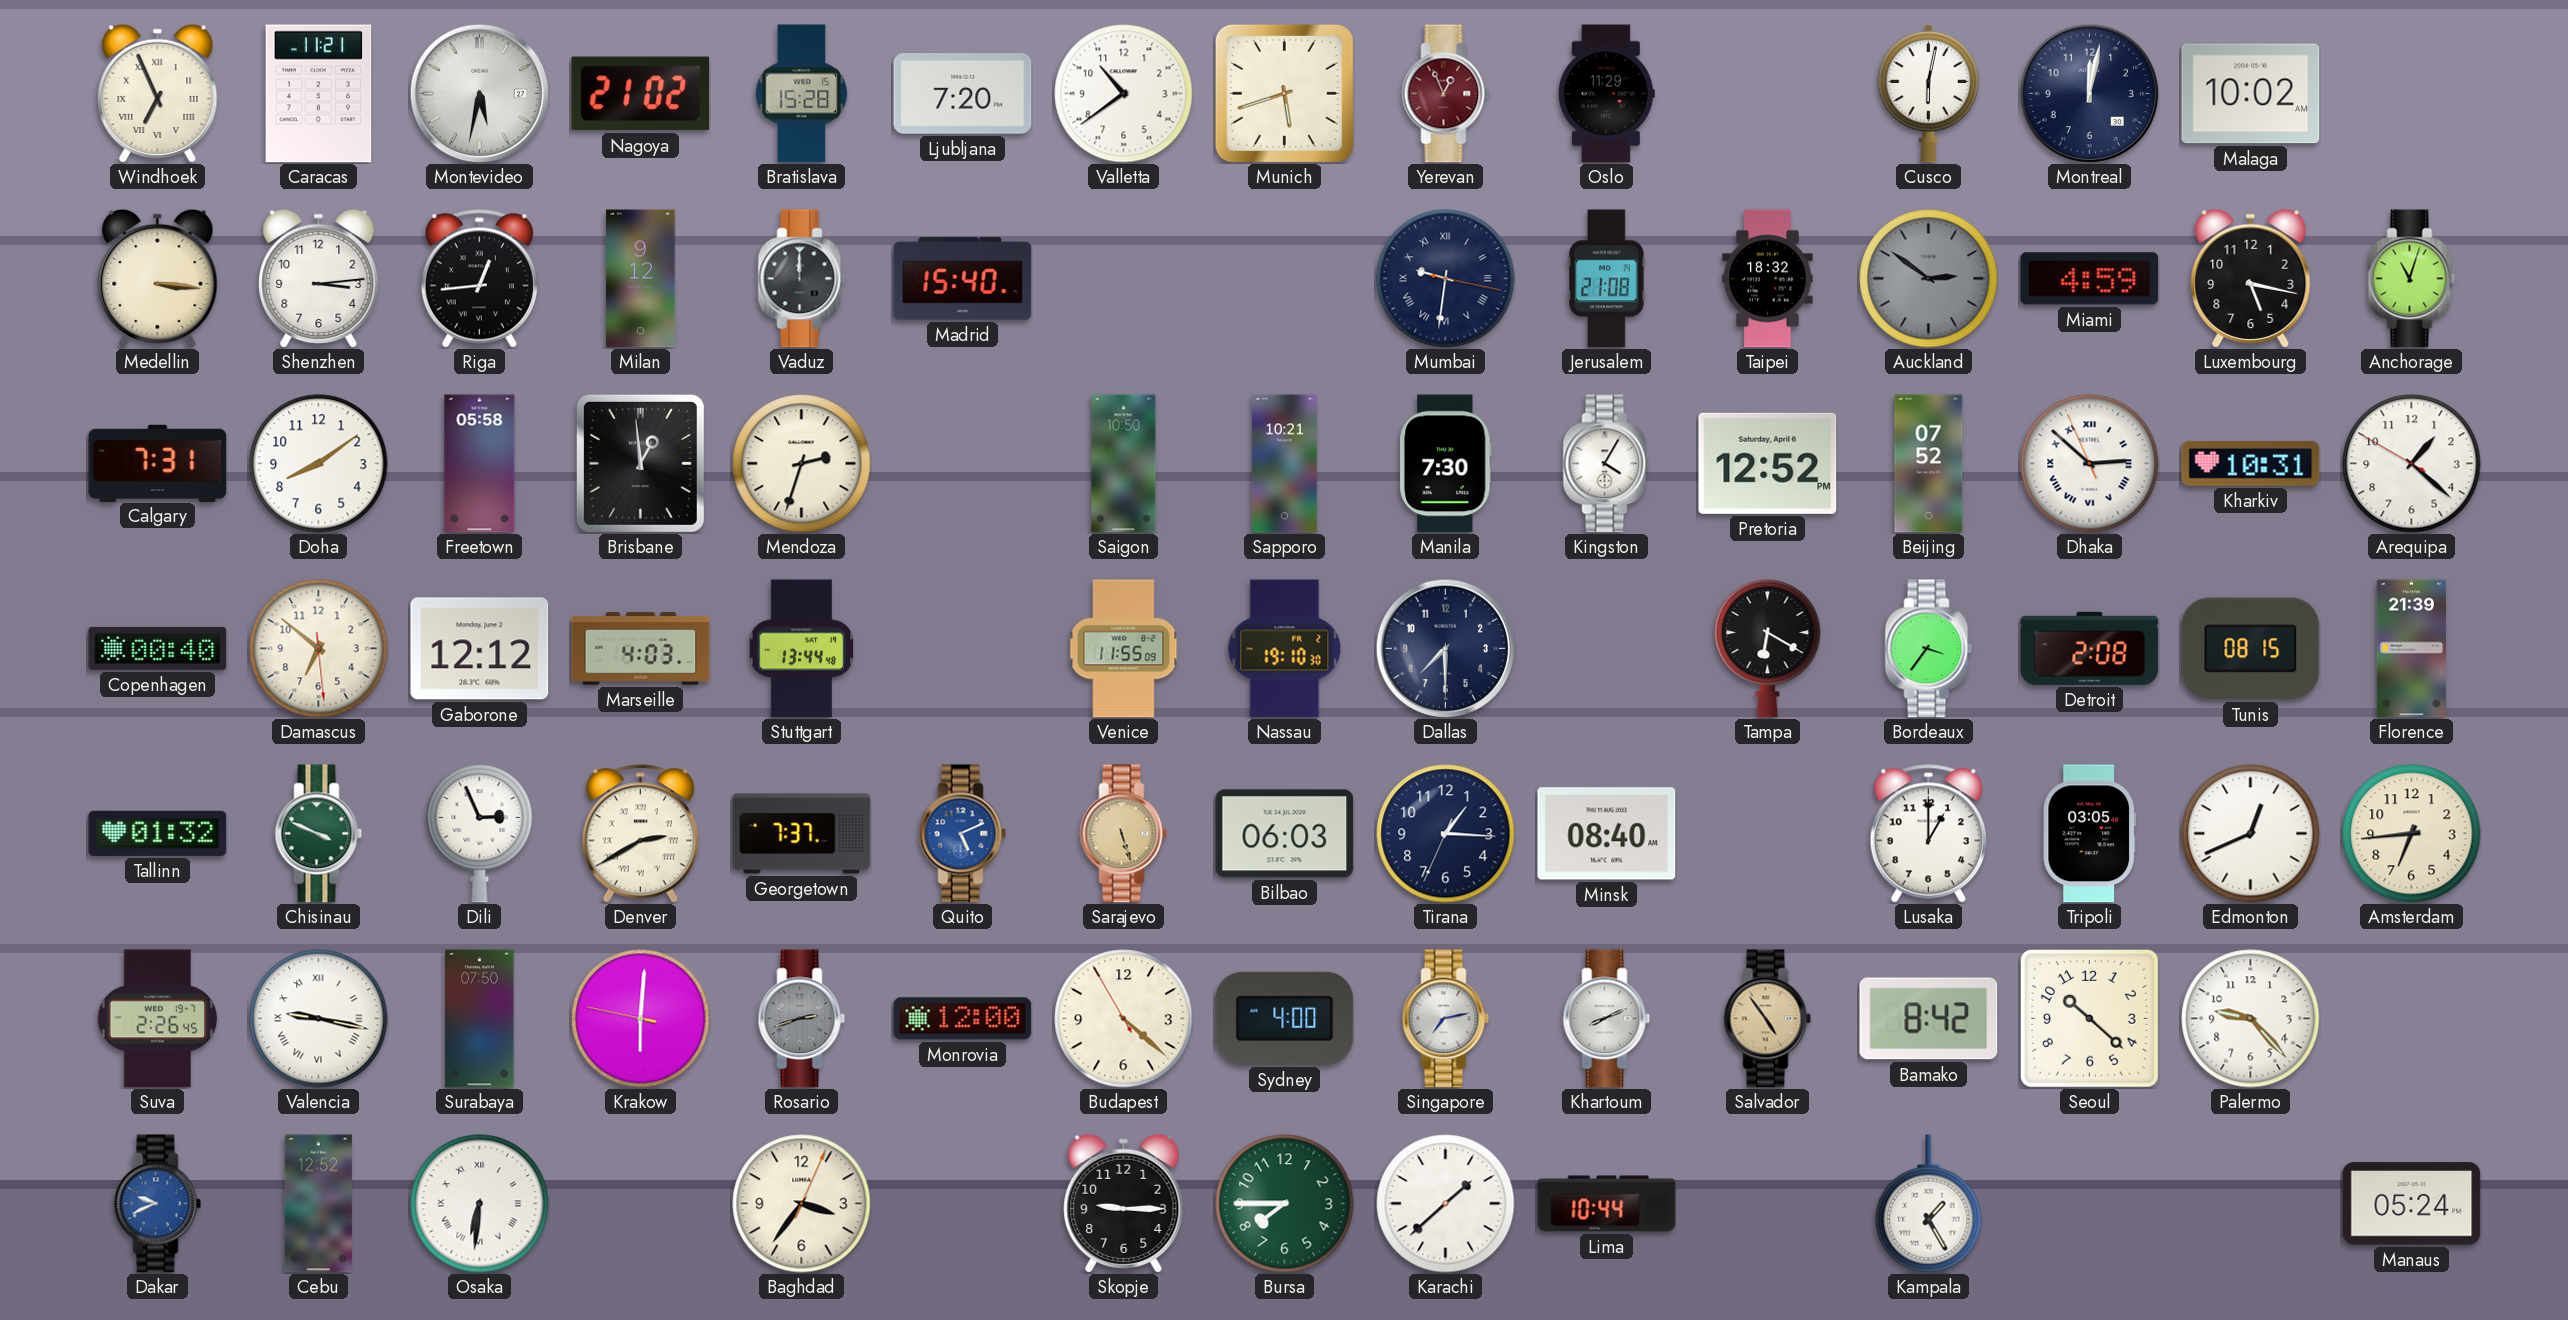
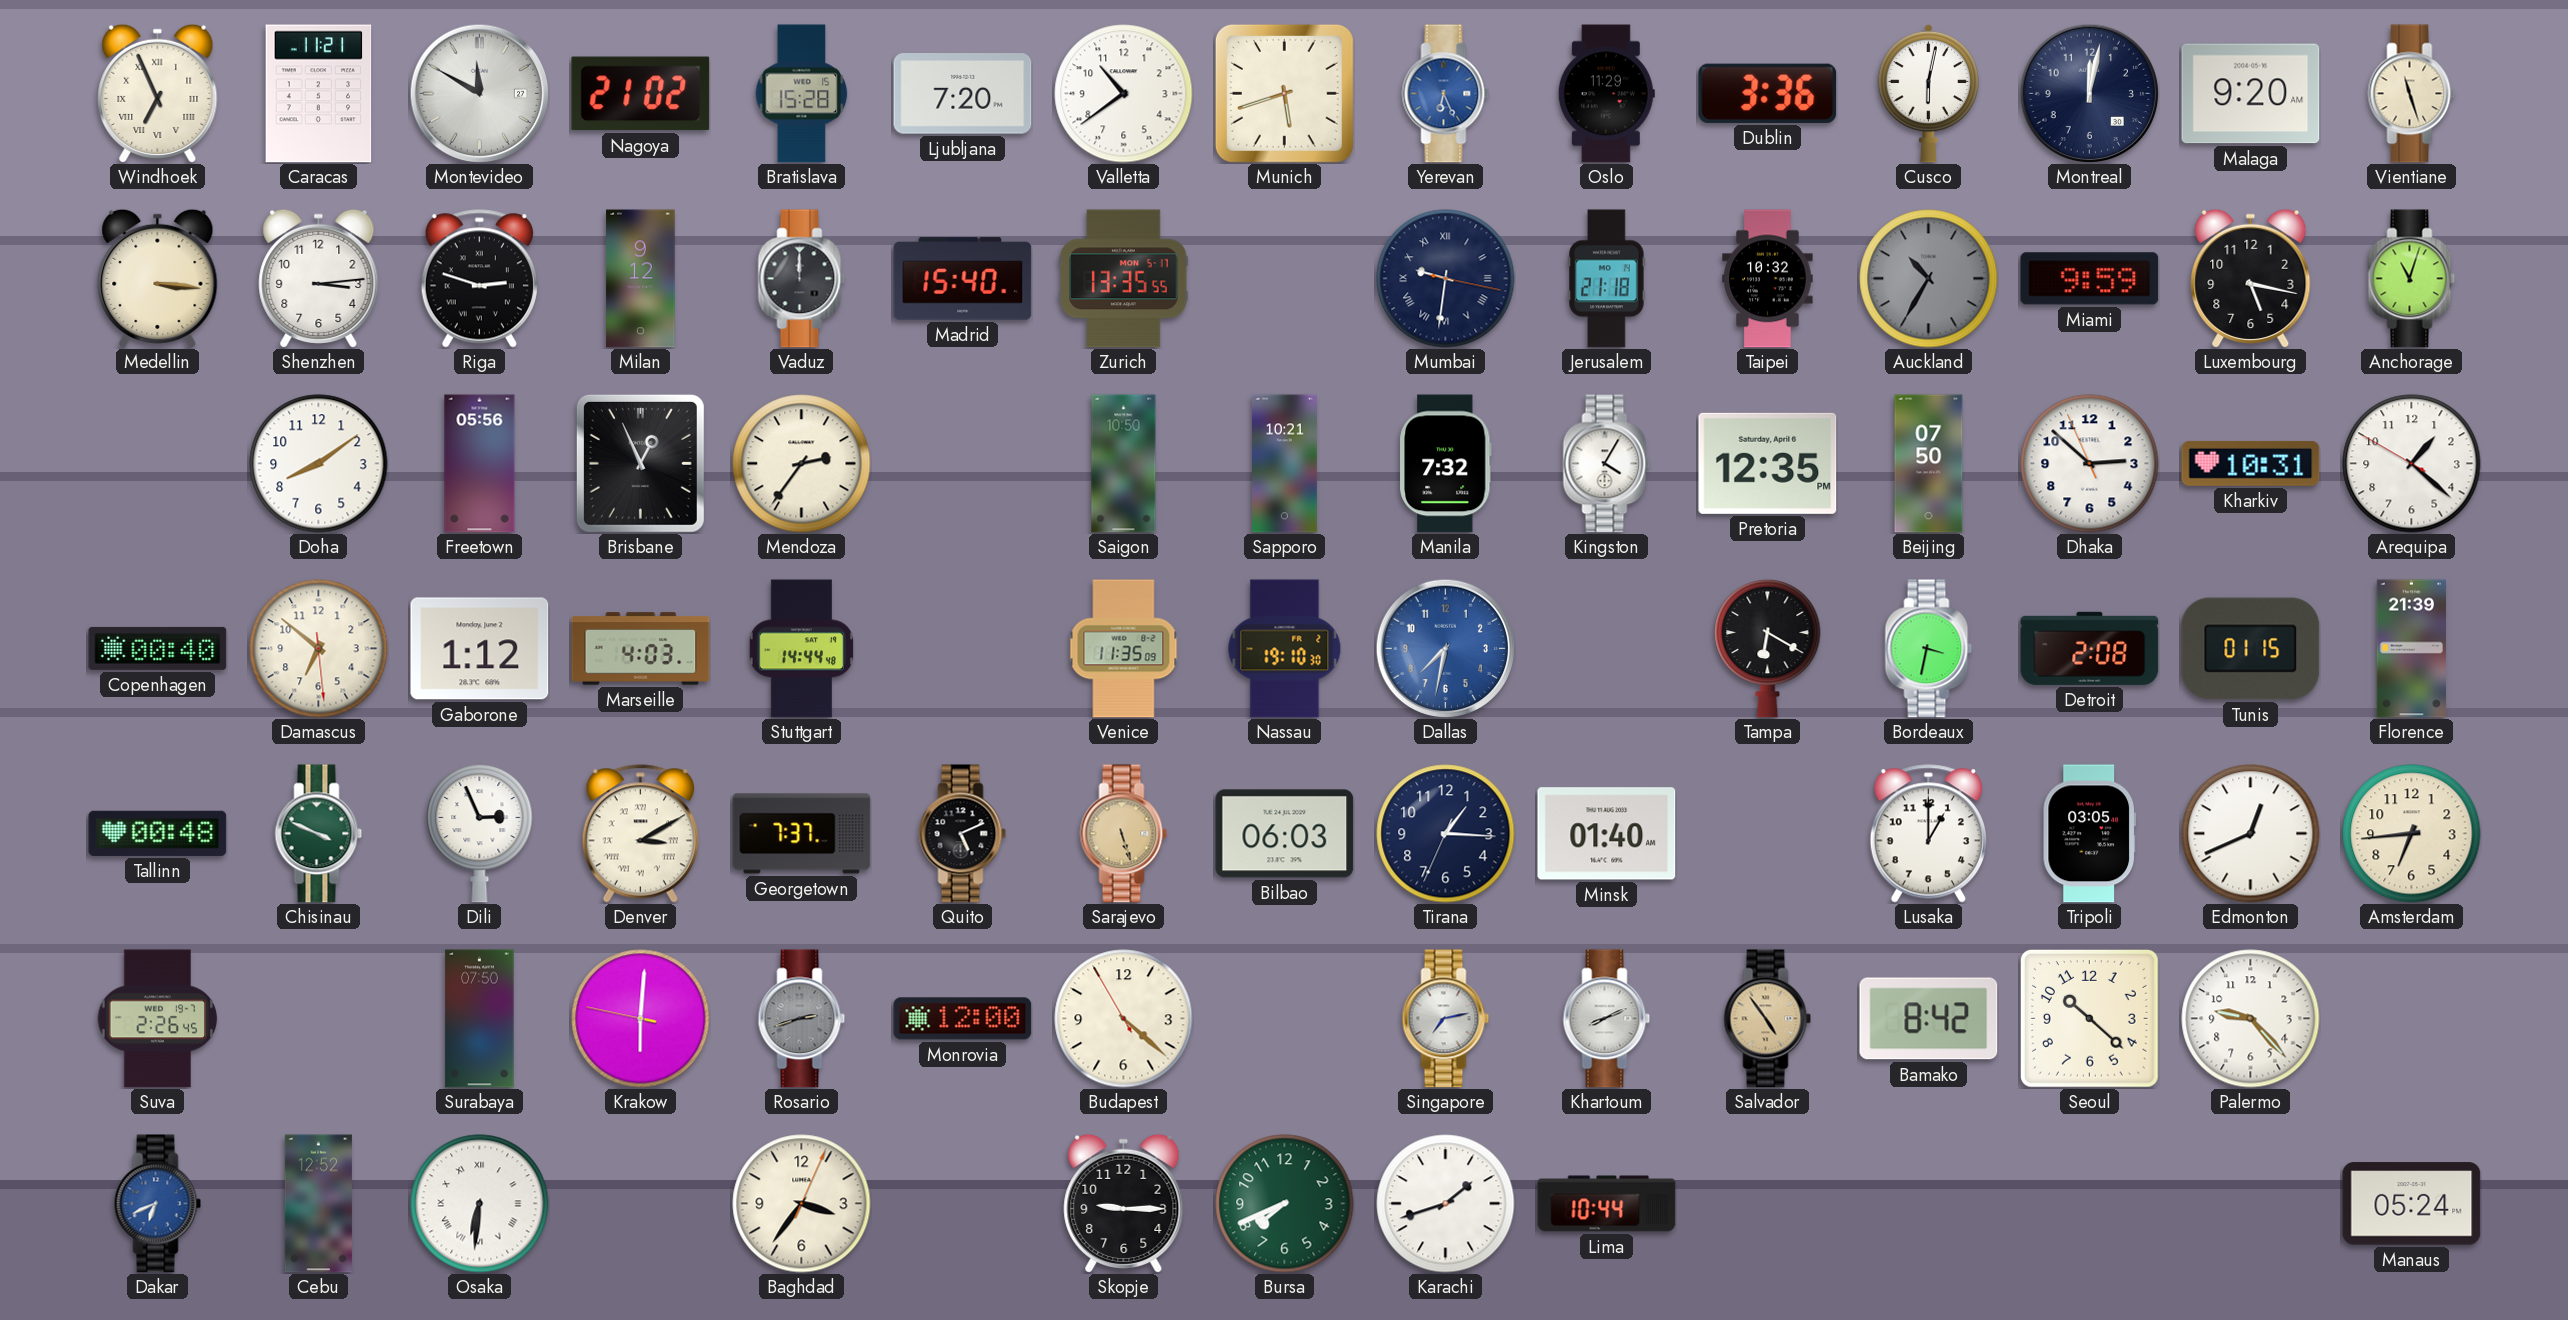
Montevideo: 5:32 -> 11:50
Yerevan: 12:56 -> 6:26
Yerevan dial: burgundy -> blue
Dublin: none -> 3:36
Malaga: 10:02 -> 9:20
Vientiane: none -> 11:27
Riga: 12:44 -> 2:48
Zurich: none -> 13:35
Jerusalem: 21:08 -> 21:18
Taipei: 18:32 -> 10:32
Auckland: 2:51 -> 10:35
Miami: 4:59 -> 9:59
Calgary: 7:31 -> none
Freetown: 05:58 -> 05:56
Brisbane: 12:59 -> 12:56
Mendoza: 2:33 -> 2:36
Manila: 7:30 -> 7:32
Pretoria: 12:52 -> 12:35
Beijing: 07:52 -> 07:50
Dhaka numerals: Roman -> Arabic
Gaborone: 12:12 -> 1:12
Stuttgart: 13:44 -> 14:44
Venice: 11:55 -> 11:35
Dallas: 7:30 -> 7:32
Dallas dial: navy -> blue
Bordeaux: 3:36 -> 3:32
Tunis: 08:15 -> 01:15
Tallinn: 01:32 -> 00:48
Denver: 2:40 -> 3:10
Quito dial: blue -> black
Minsk: 08:40 -> 01:40
Valencia: 9:17 -> none
Sydney: 4:00 -> none
Dakar: 9:41 -> 6:41
Bursa: 7:45 -> 7:41
Karachi: 1:38 -> 1:42
Kampala: 1:25 -> none
